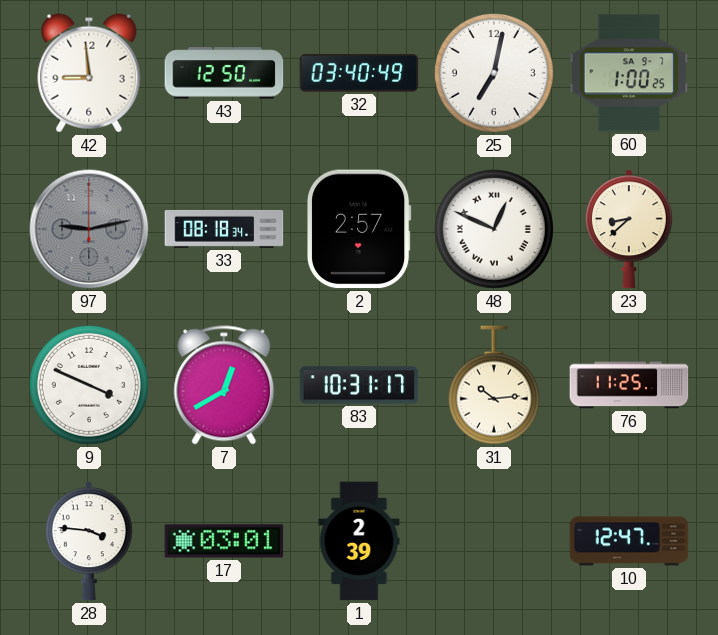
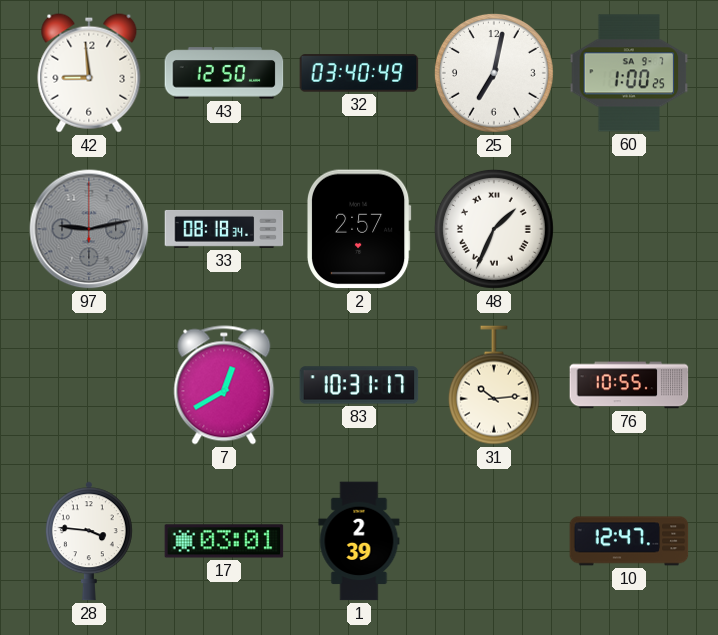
48: 12:49 -> 1:34
23: 8:38 -> none
9: 3:49 -> none
76: 11:25 -> 10:55
